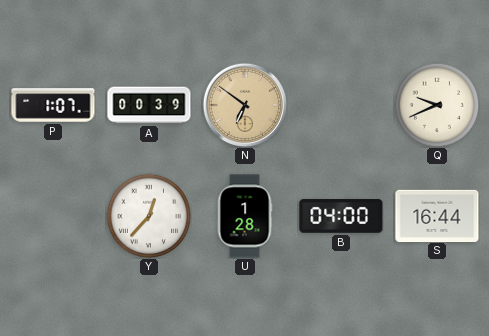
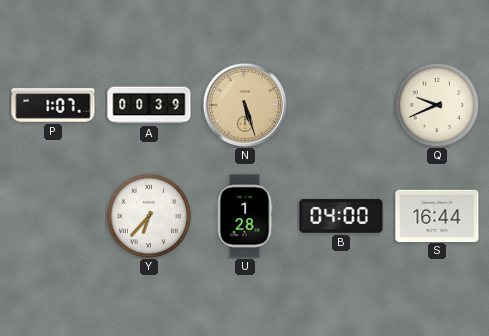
N: 6:51 -> 5:27
Y: 12:37 -> 6:37
